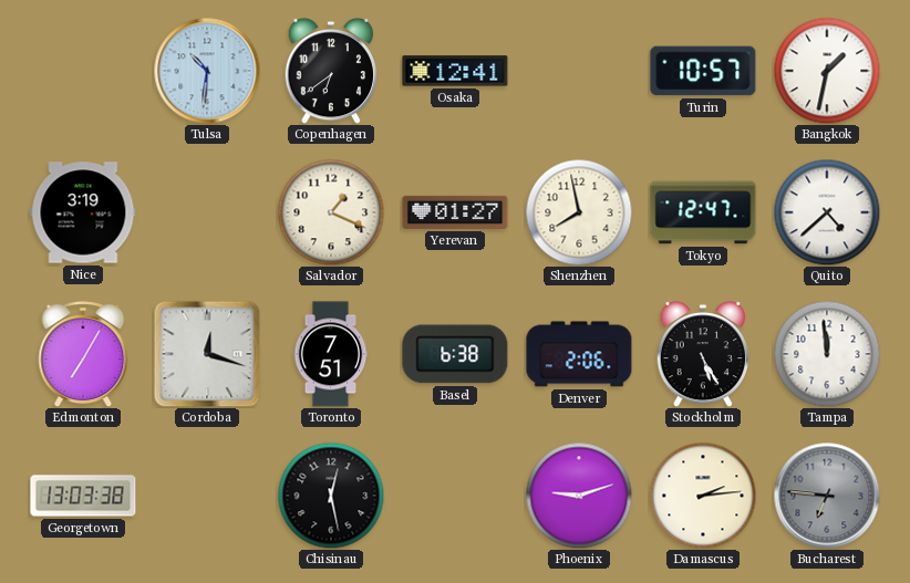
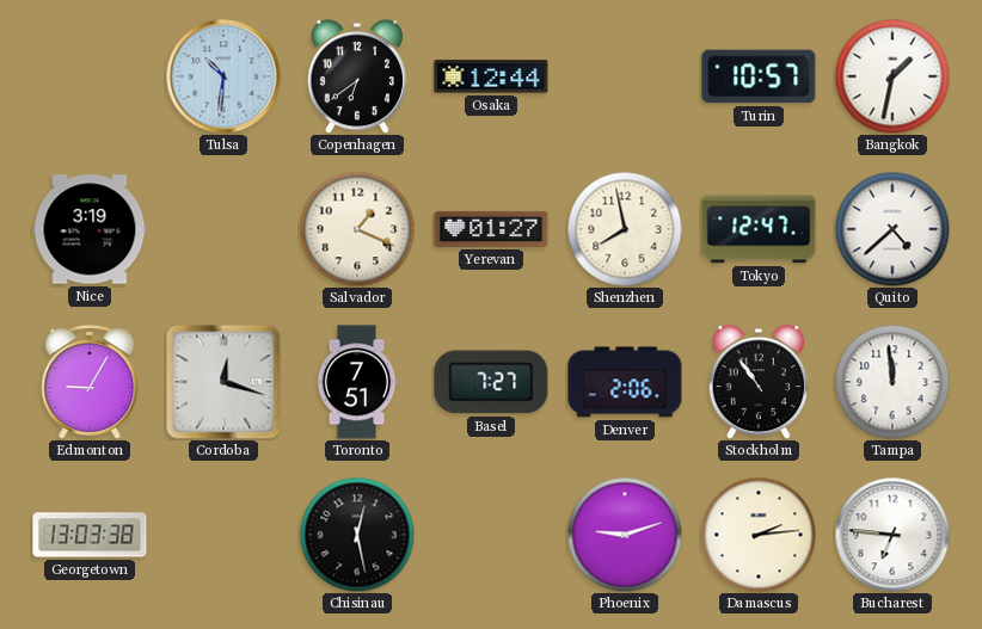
Osaka: 12:41 -> 12:44
Edmonton: 7:05 -> 9:05
Basel: 6:38 -> 7:27
Stockholm: 5:25 -> 10:54
Bucharest dial: grey -> white
